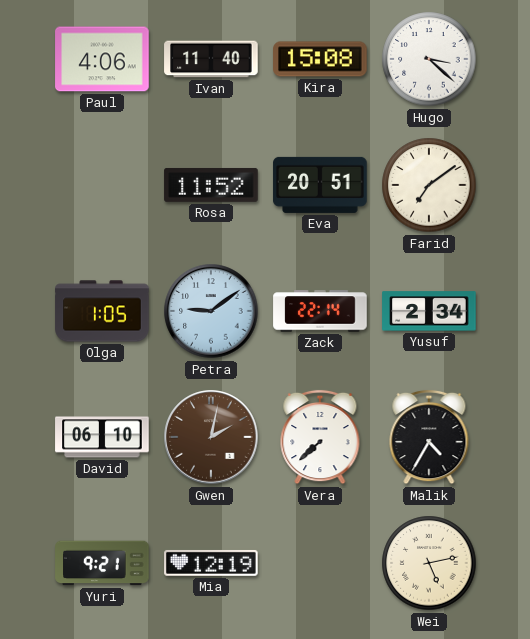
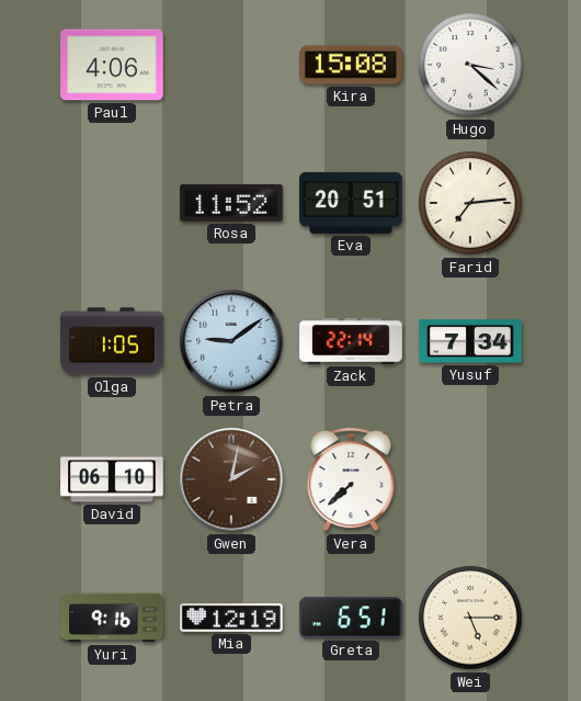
Ivan: 11:40 -> none
Farid: 7:09 -> 7:14
Yusuf: 2:34 -> 7:34
Malik: 4:35 -> none
Yuri: 9:21 -> 9:16
Greta: none -> 6:51
Wei: 5:13 -> 5:15
